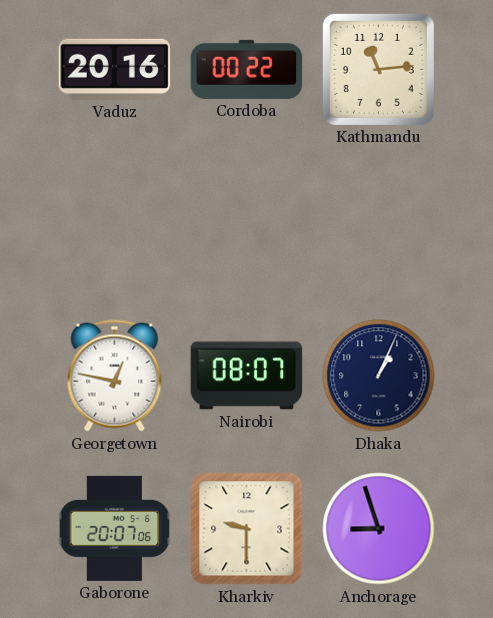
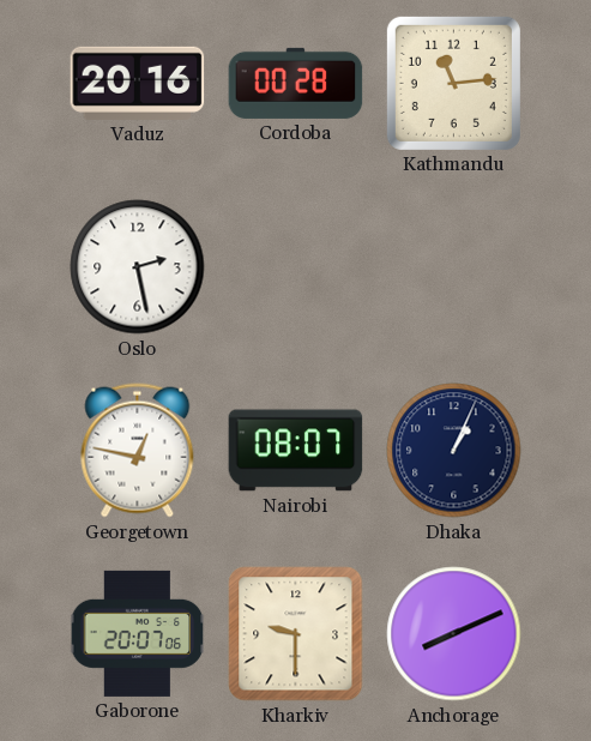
Cordoba: 00:22 -> 00:28
Oslo: none -> 2:28
Anchorage: 8:57 -> 8:11
